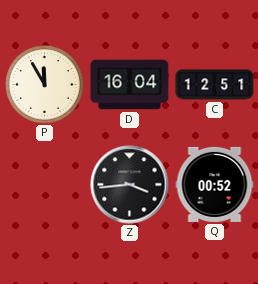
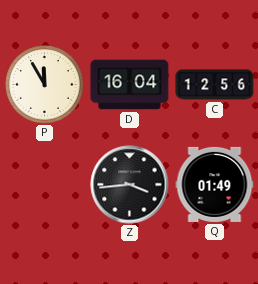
C: 12:51 -> 12:56
Q: 00:52 -> 01:49
